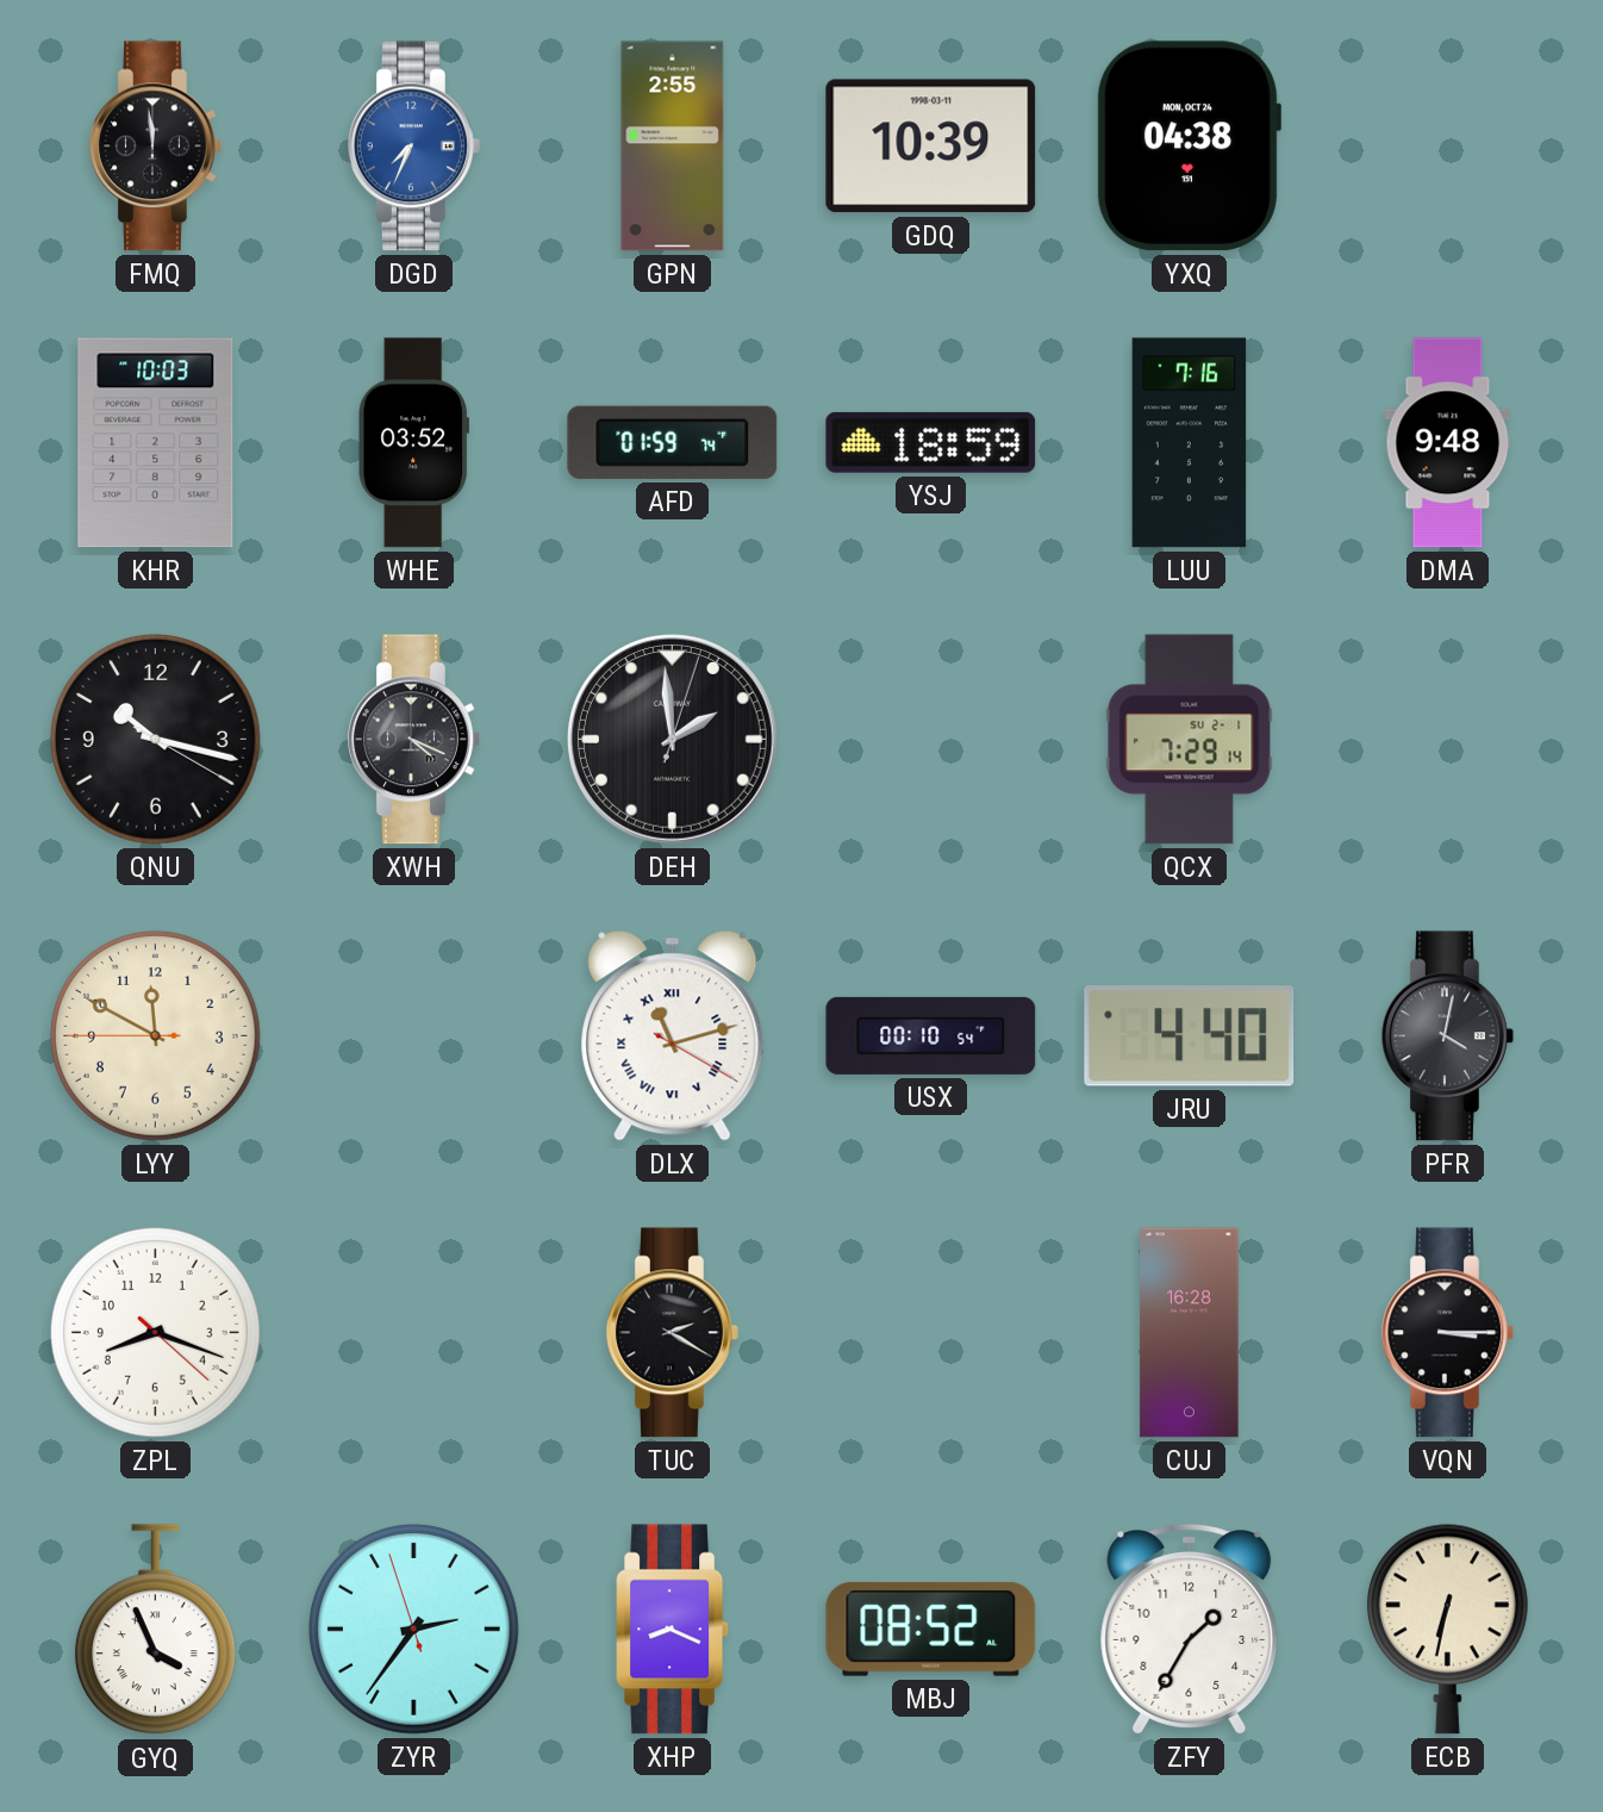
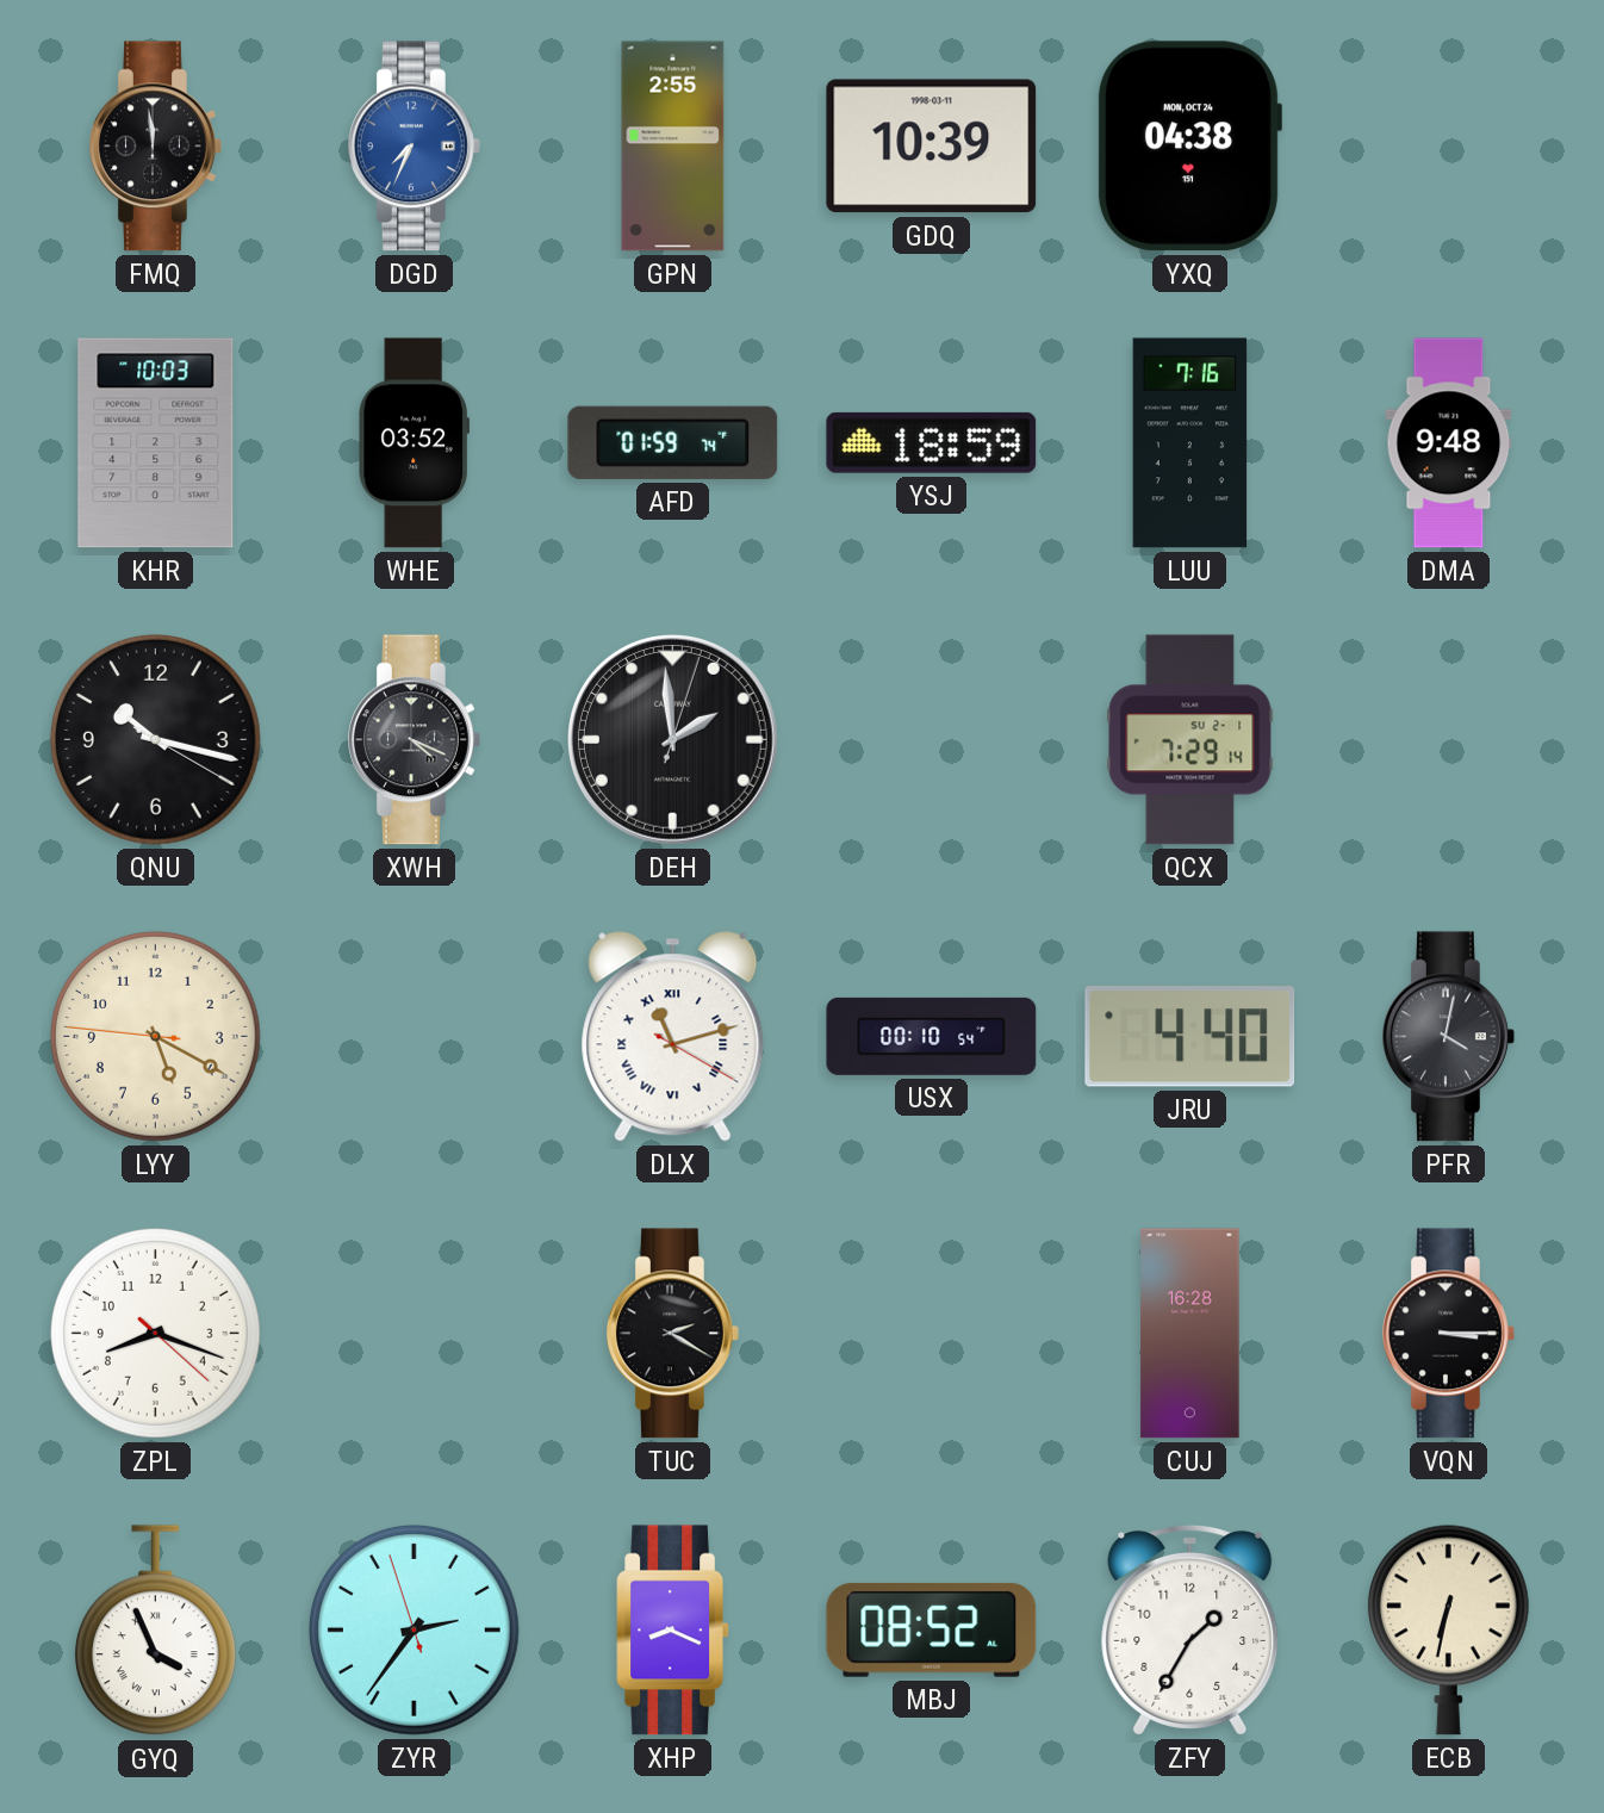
LYY: 11:49 -> 5:19
